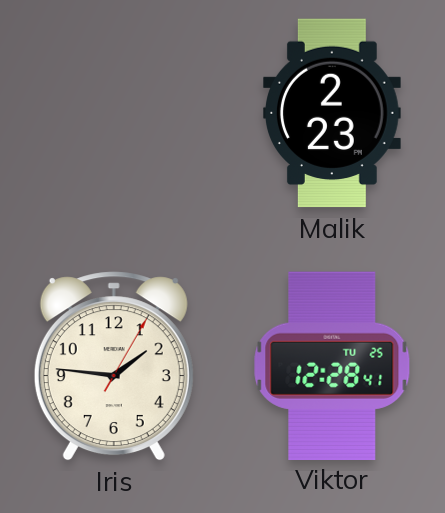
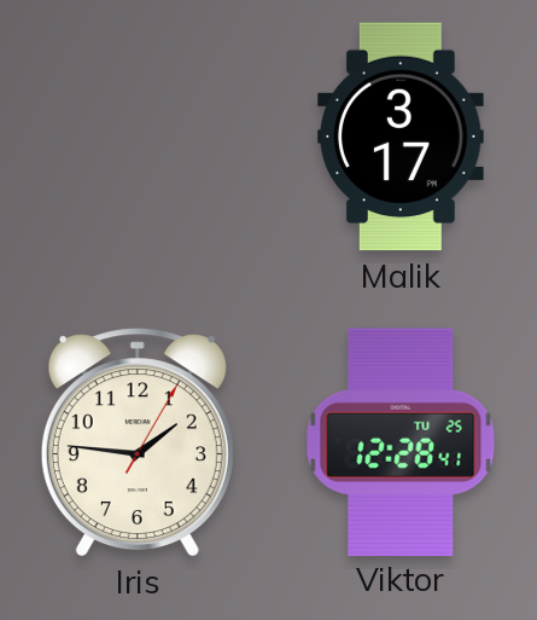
Malik: 2:23 -> 3:17
